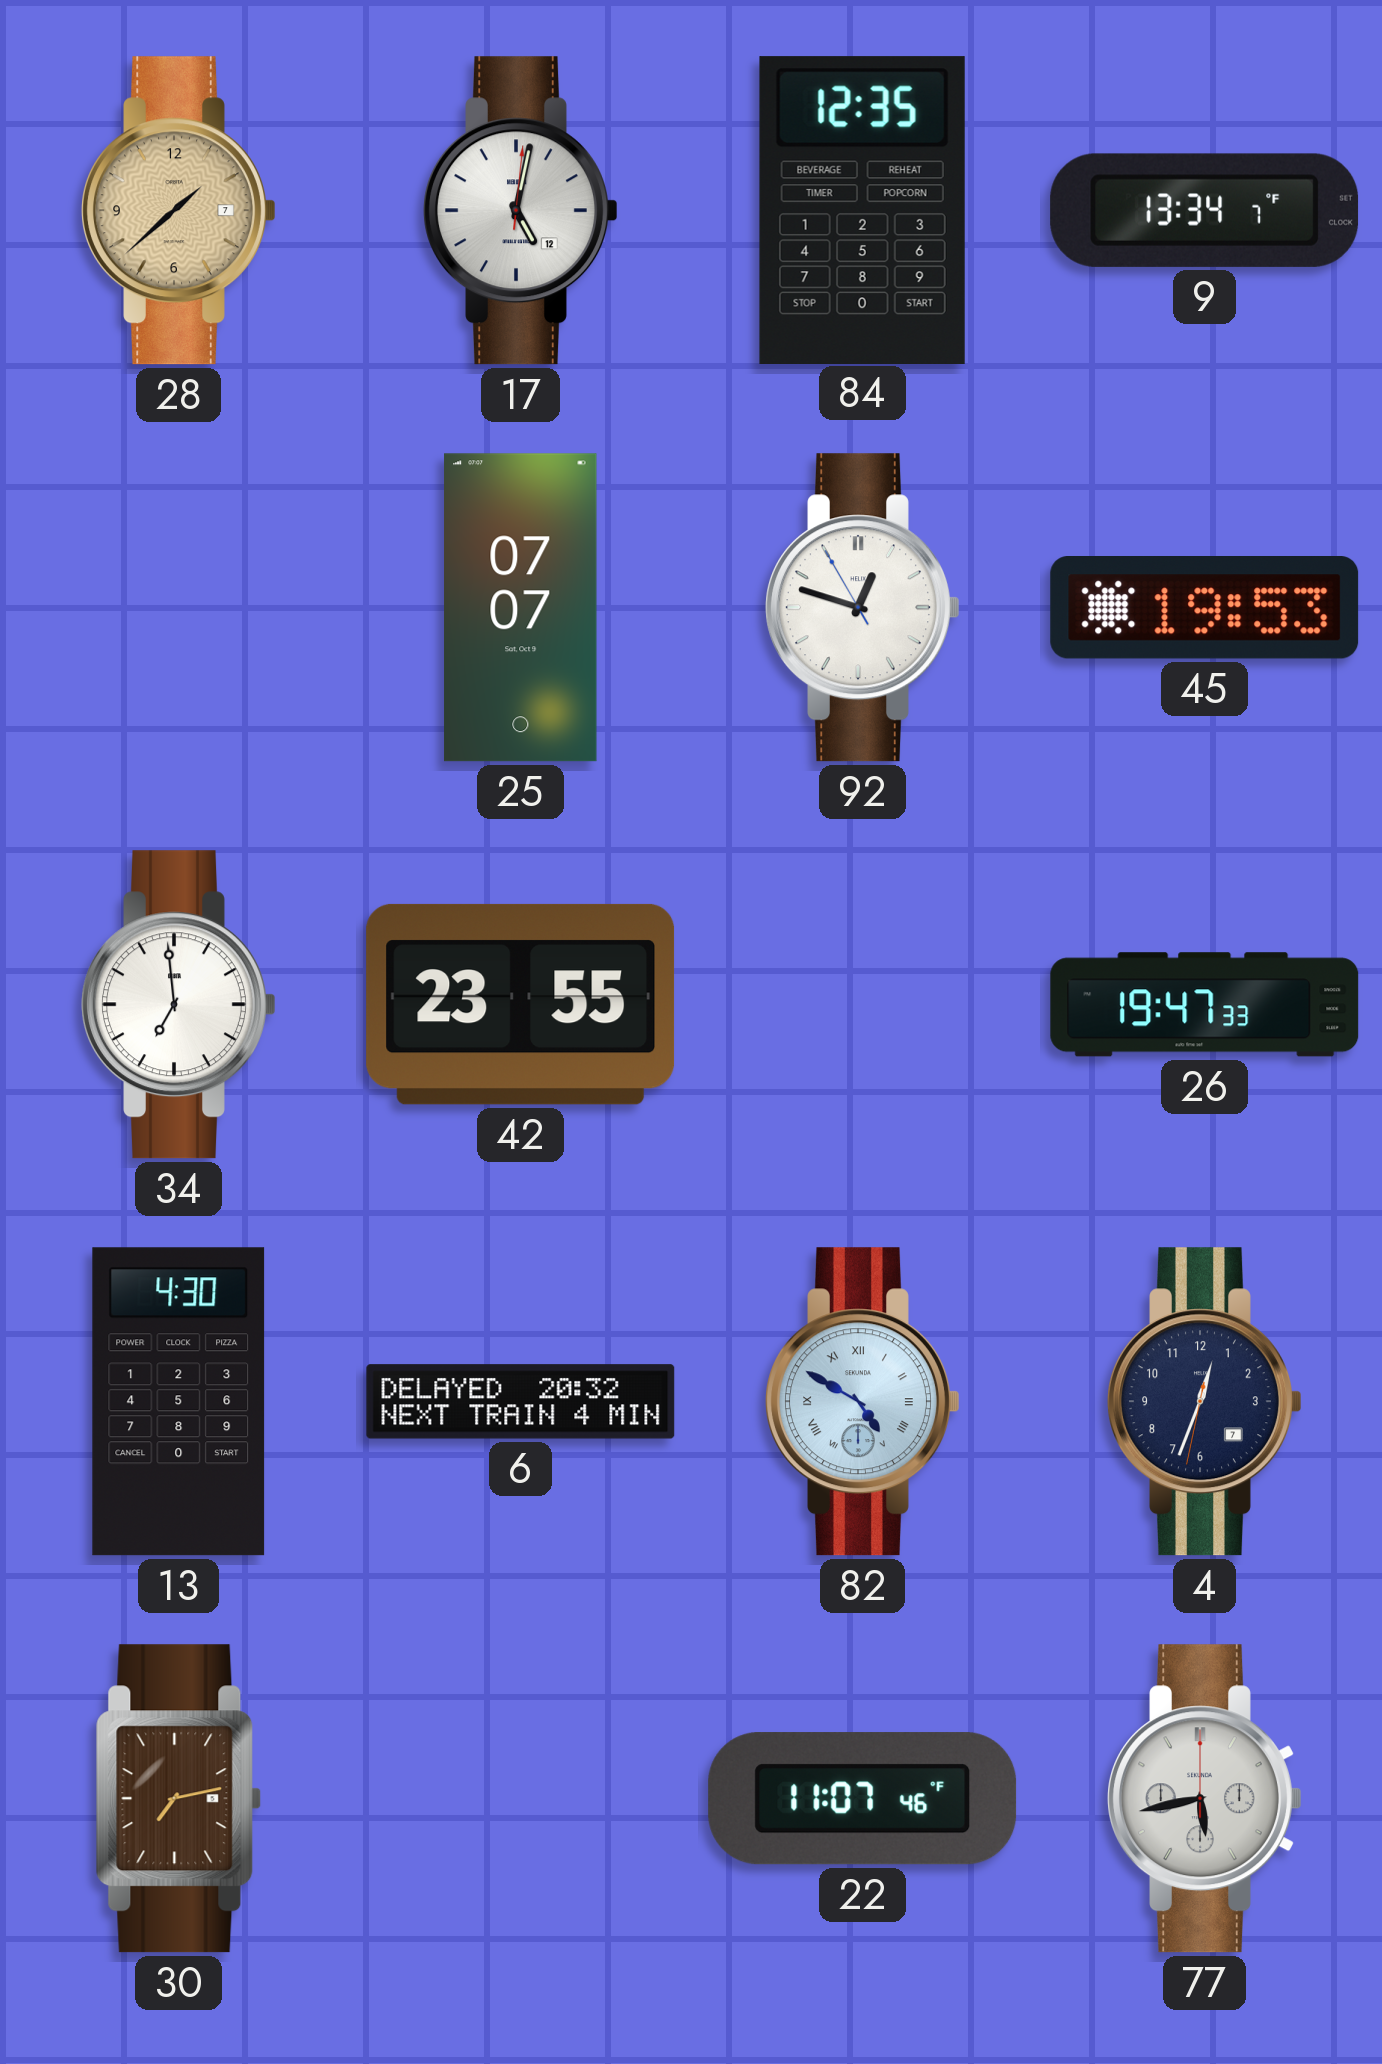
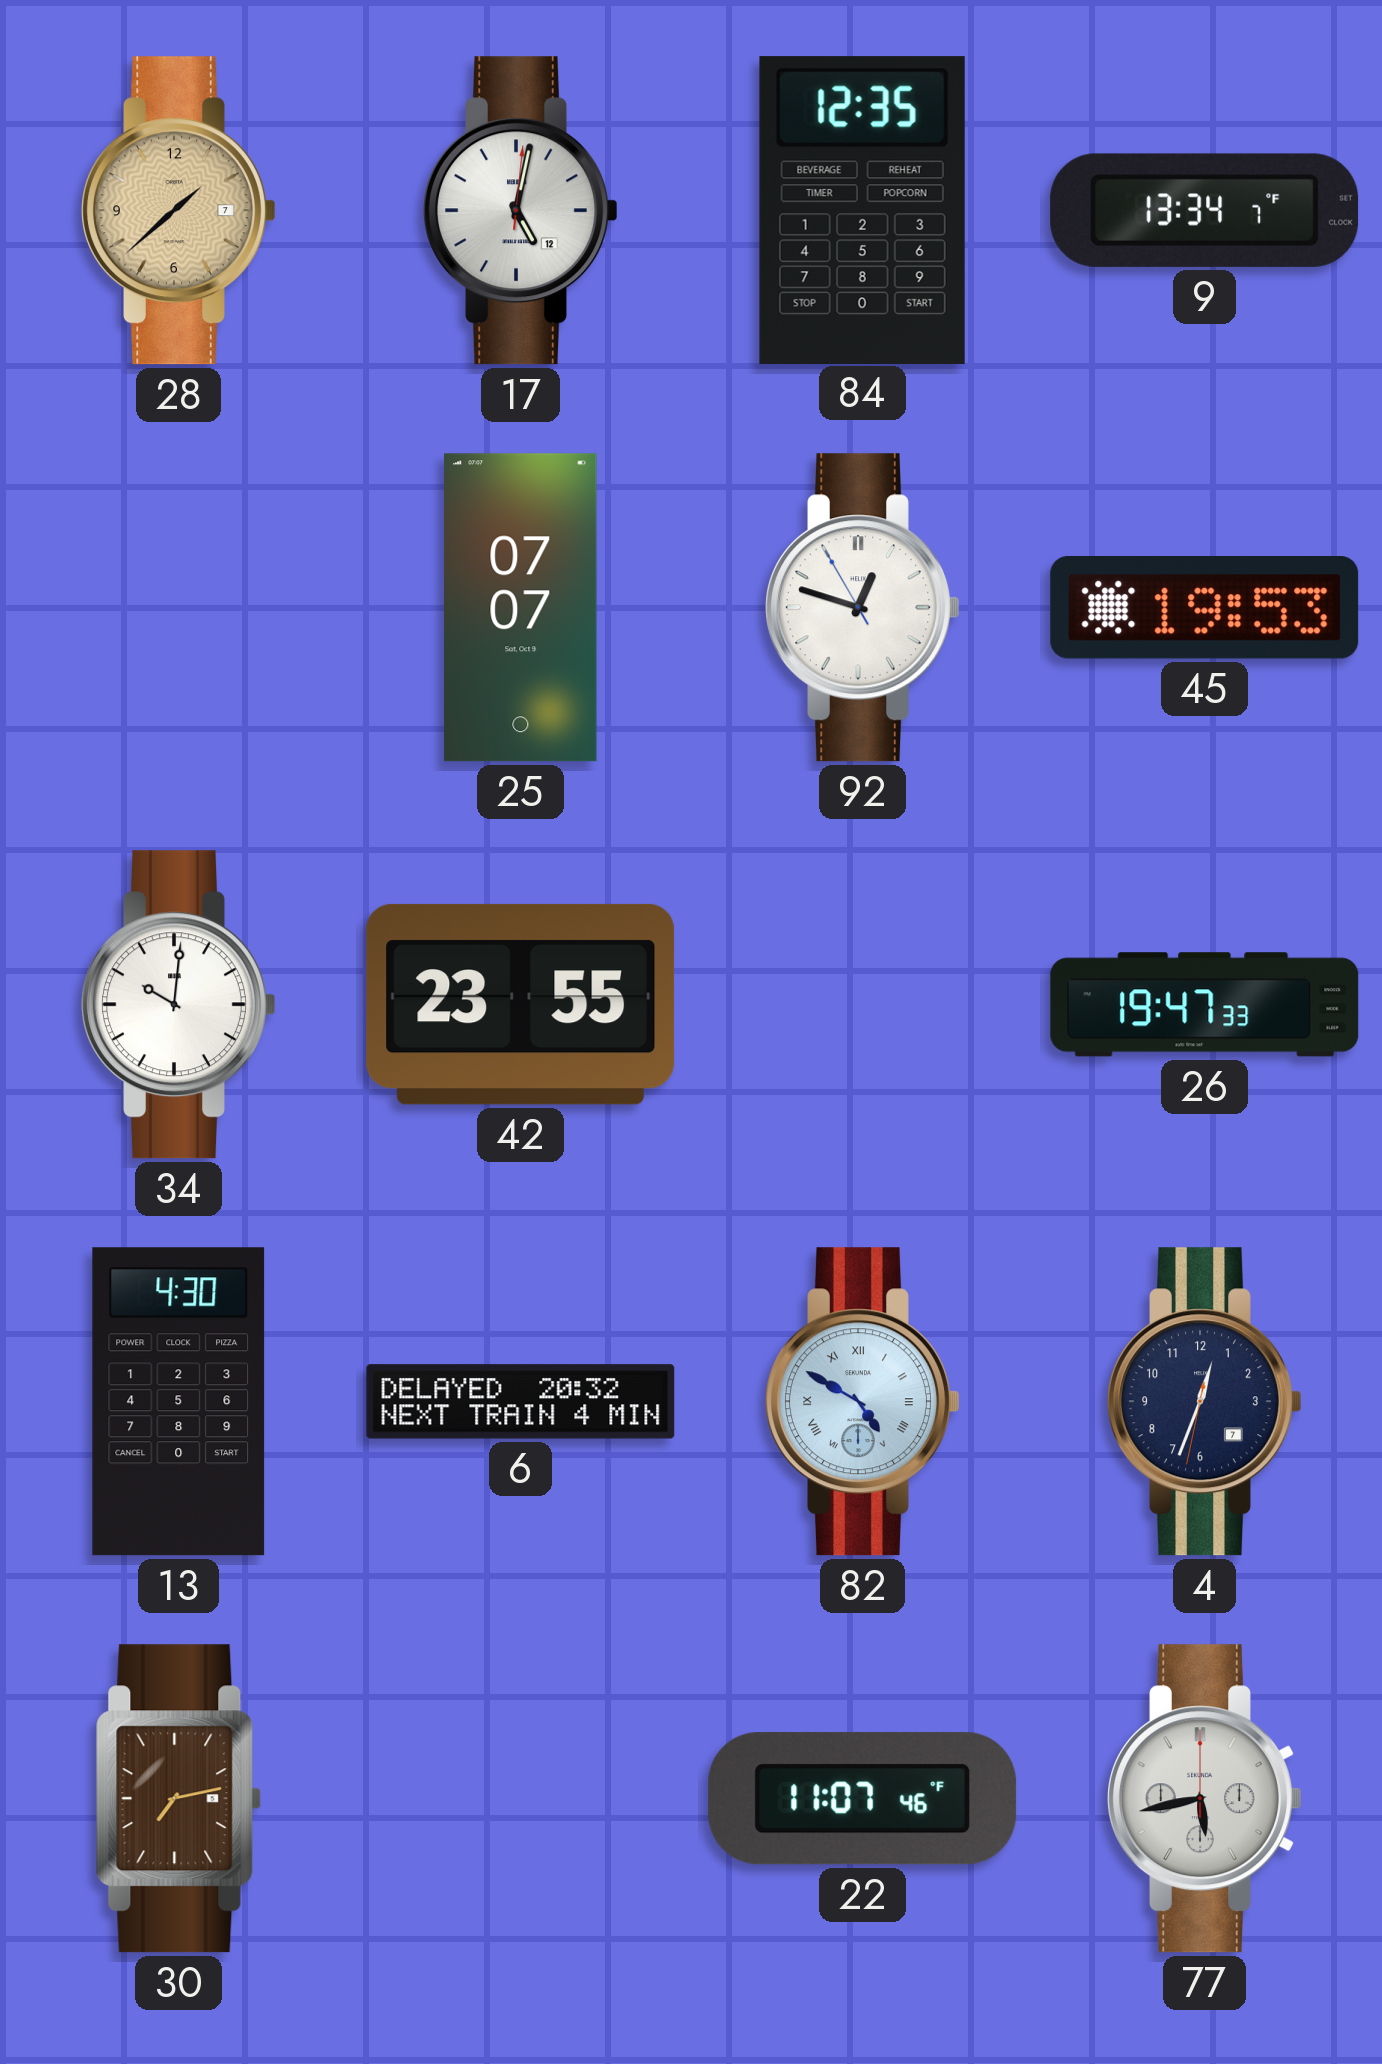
34: 6:59 -> 10:01
